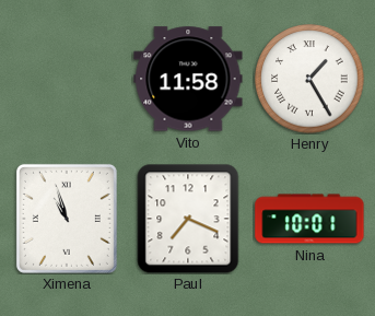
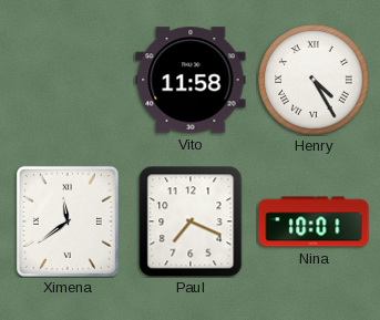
Henry: 1:25 -> 4:25
Ximena: 10:57 -> 11:39
